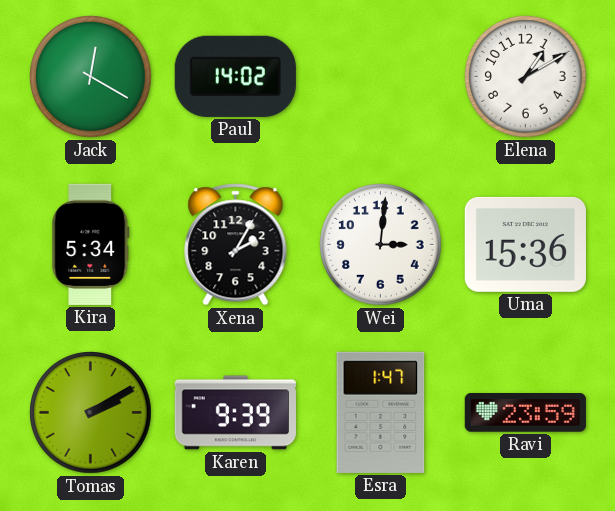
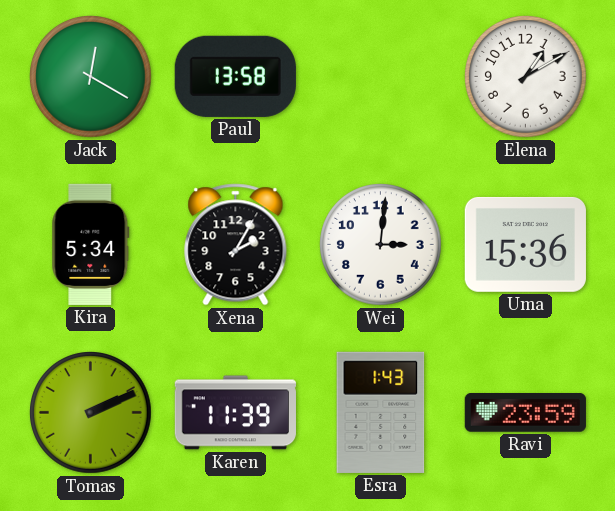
Paul: 14:02 -> 13:58
Tomas: 2:10 -> 2:11
Karen: 9:39 -> 11:39
Esra: 1:47 -> 1:43
